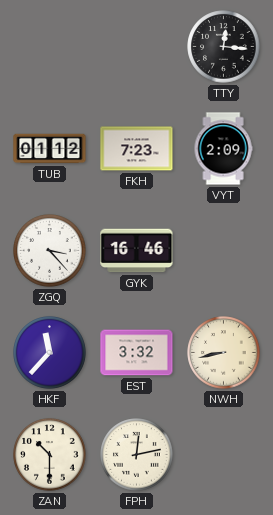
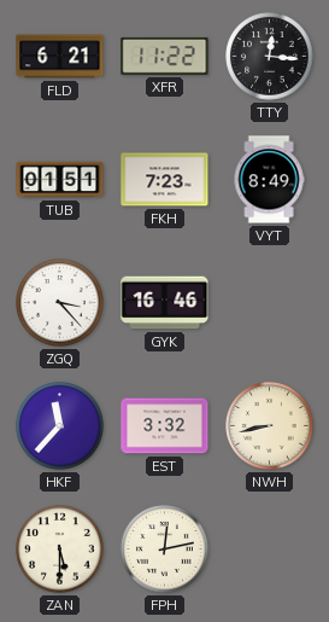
FLD: none -> 6:21
XFR: none -> 11:22
TUB: 01:12 -> 01:51
VYT: 2:09 -> 8:49
ZAN: 10:30 -> 5:30
